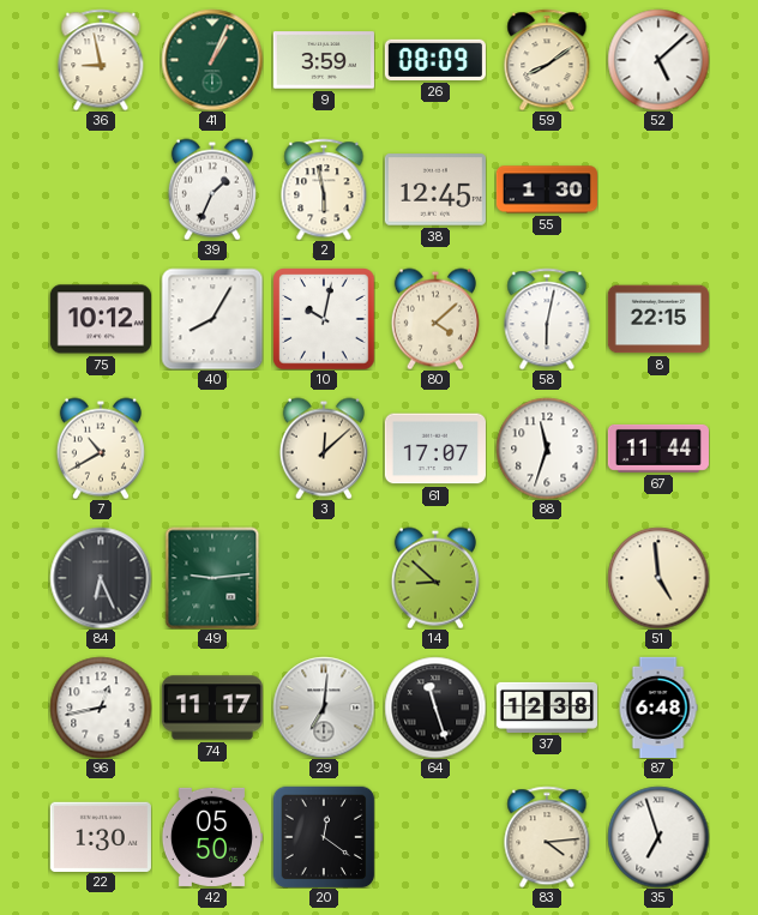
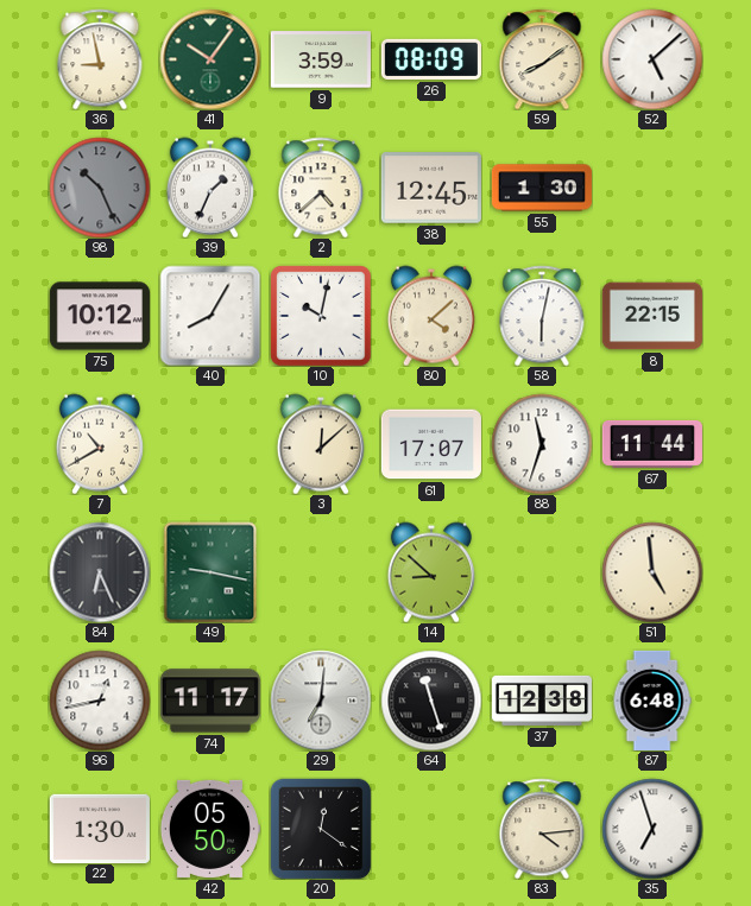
41: 1:04 -> 10:06
98: none -> 10:26
2: 5:58 -> 4:38
49: 9:14 -> 9:17
